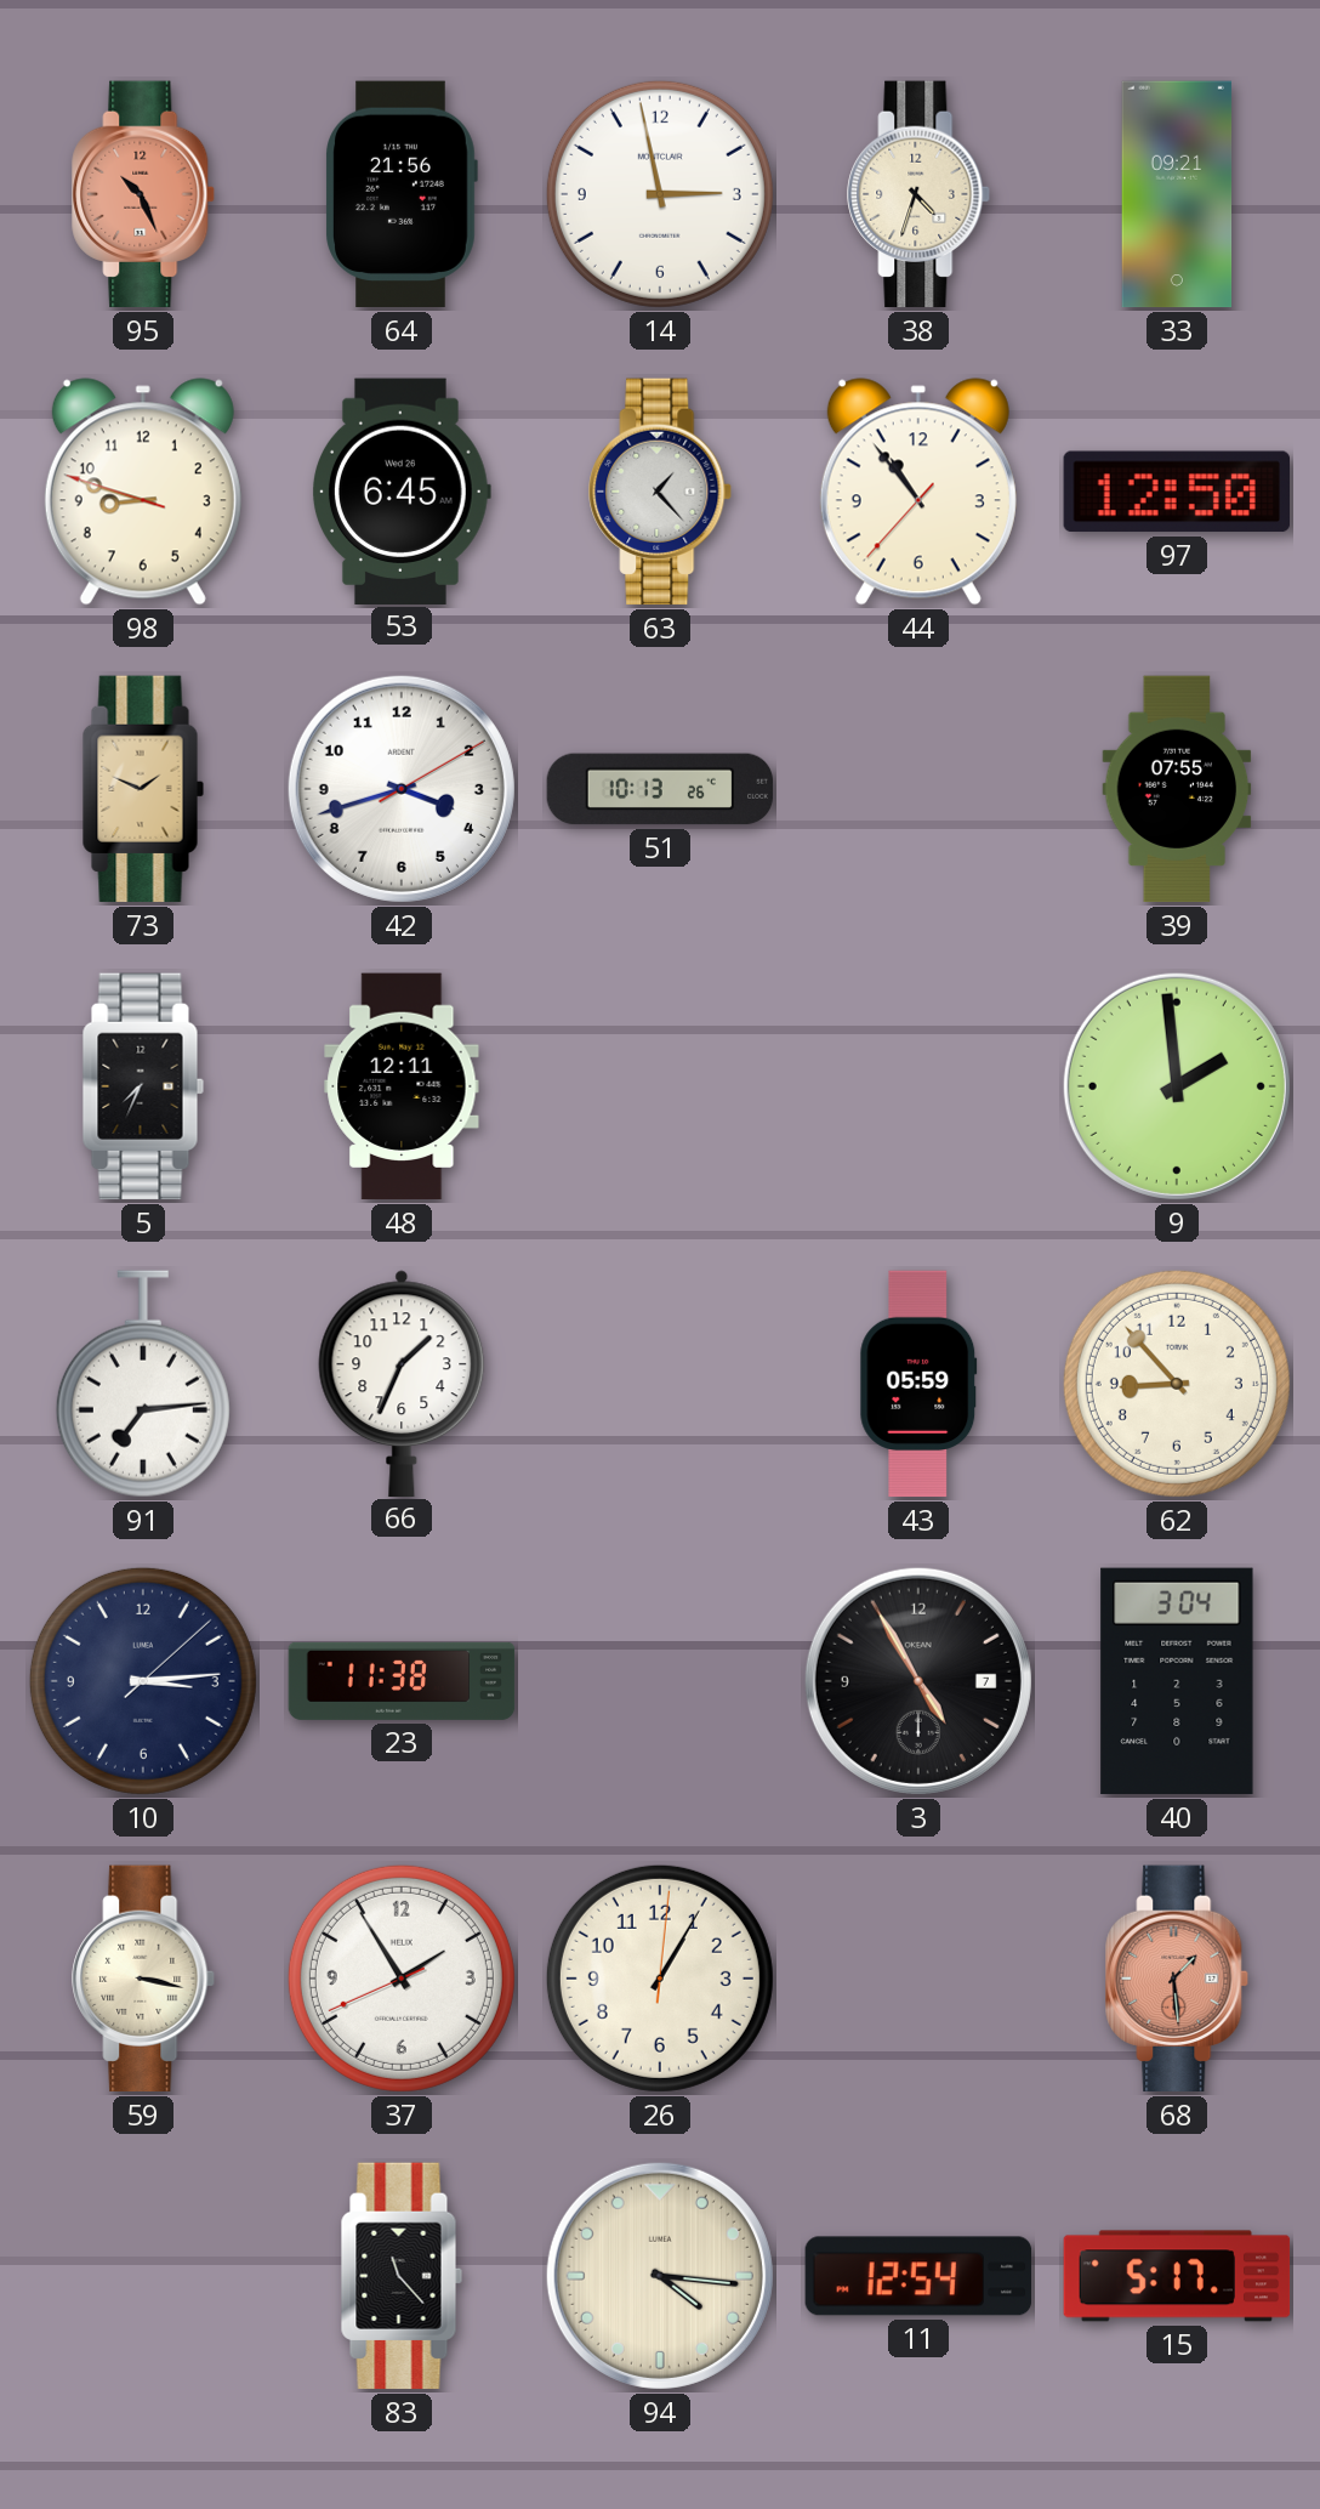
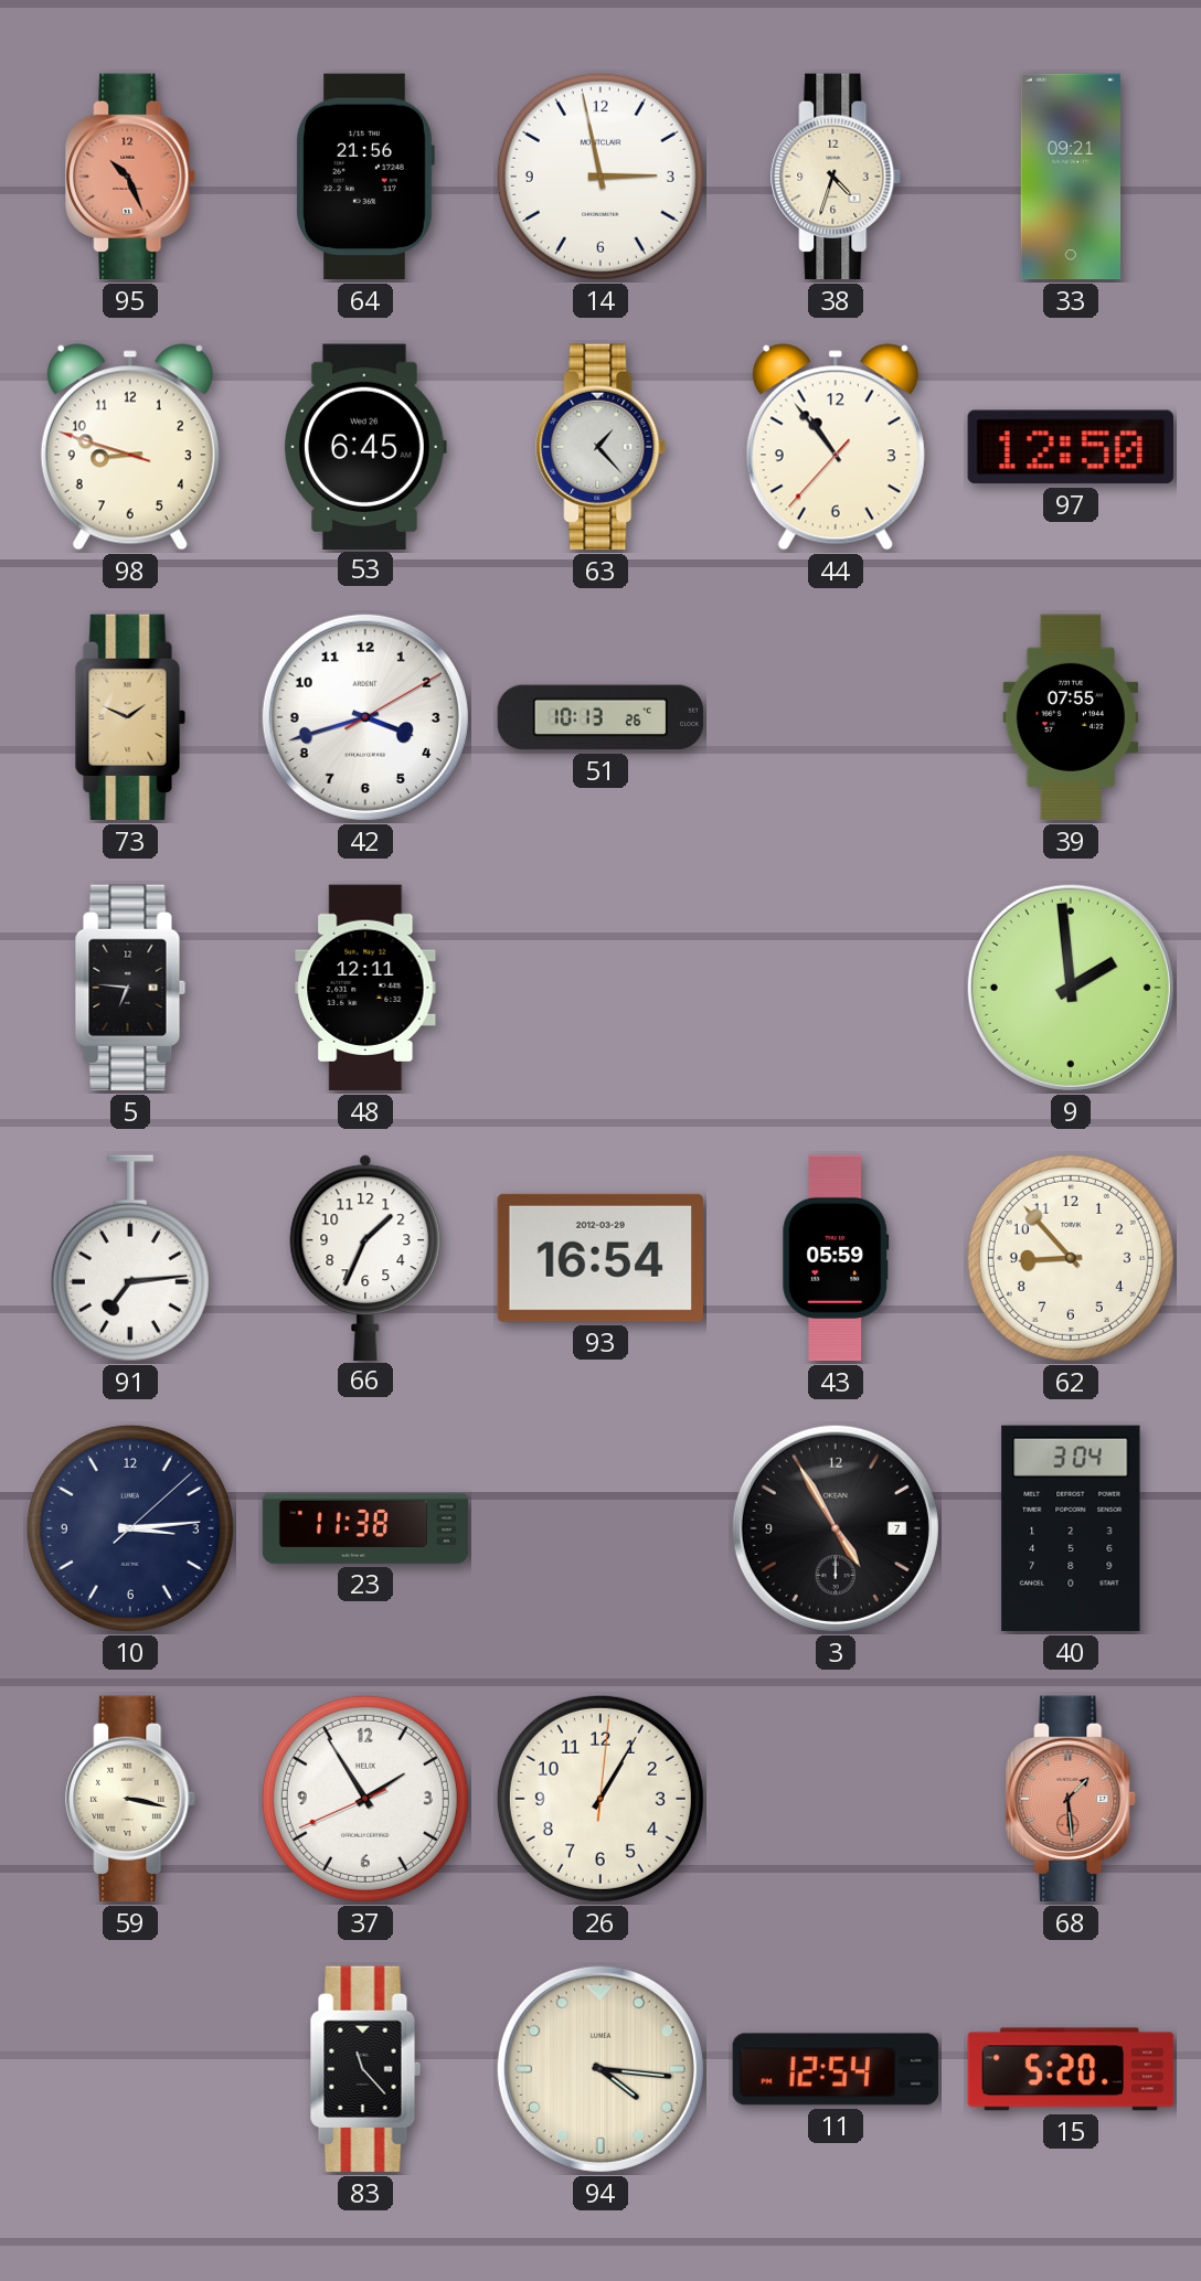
5: 7:34 -> 6:46
93: none -> 16:54
15: 5:17 -> 5:20
